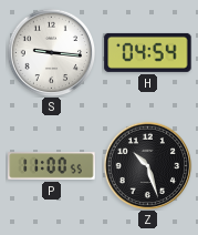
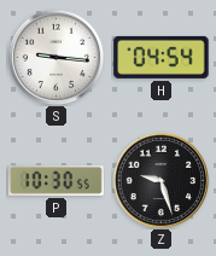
P: 11:00 -> 10:30
Z: 10:27 -> 9:27
